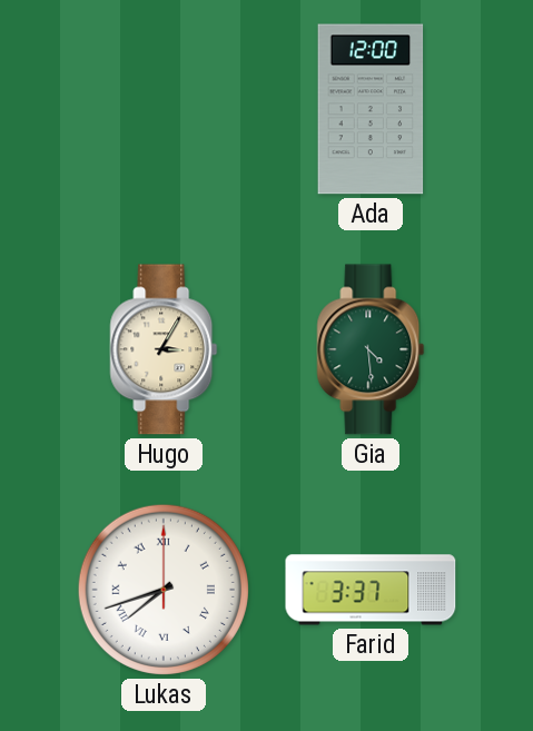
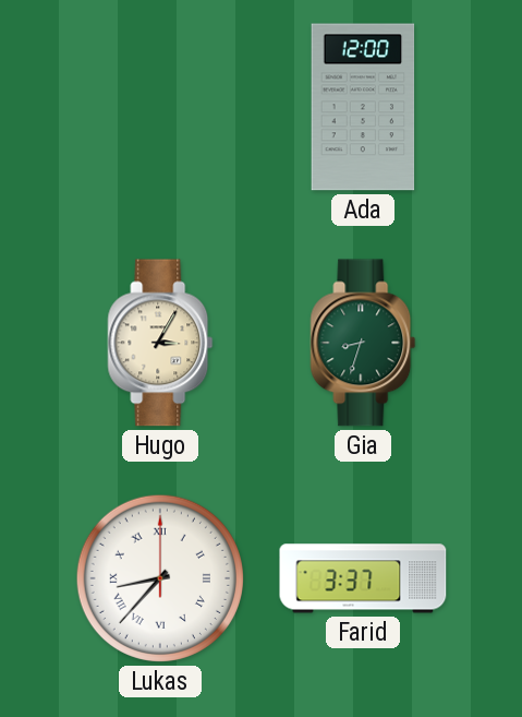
Gia: 4:29 -> 8:33
Lukas: 7:42 -> 8:37
